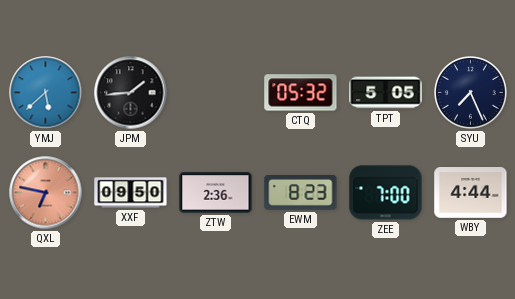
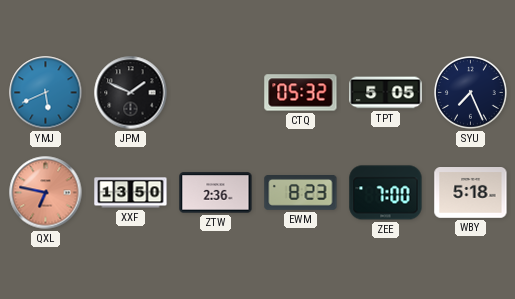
YMJ: 5:38 -> 5:41
JPM: 1:44 -> 1:49
XXF: 09:50 -> 13:50
WBY: 4:44 -> 5:18
